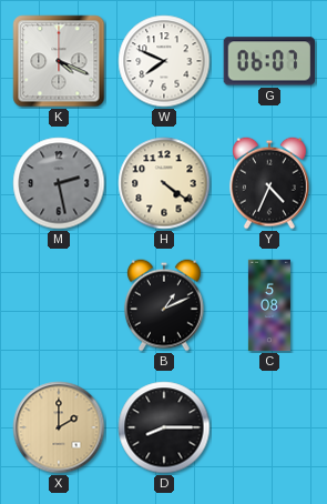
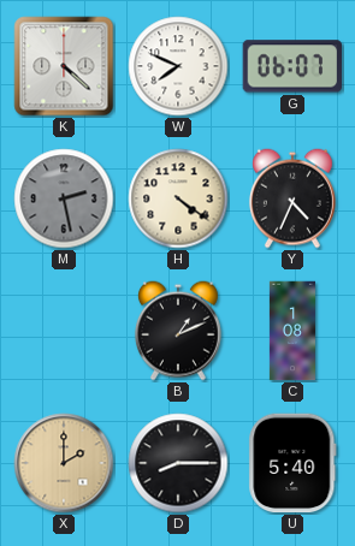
K: 4:19 -> 4:22
C: 5:08 -> 1:08
U: none -> 5:40
